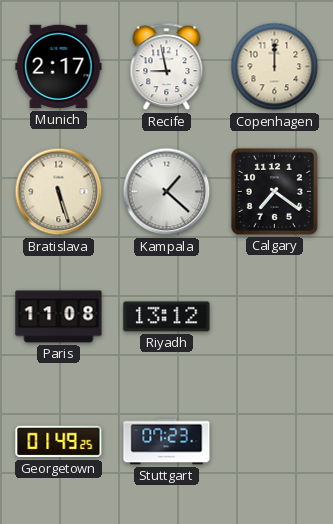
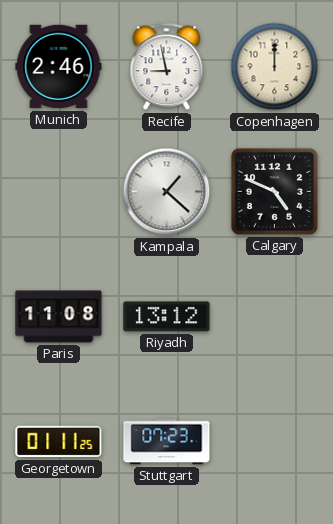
Munich: 2:17 -> 2:46
Bratislava: 5:27 -> none
Calgary: 7:21 -> 4:49
Georgetown: 01:49 -> 01:11
